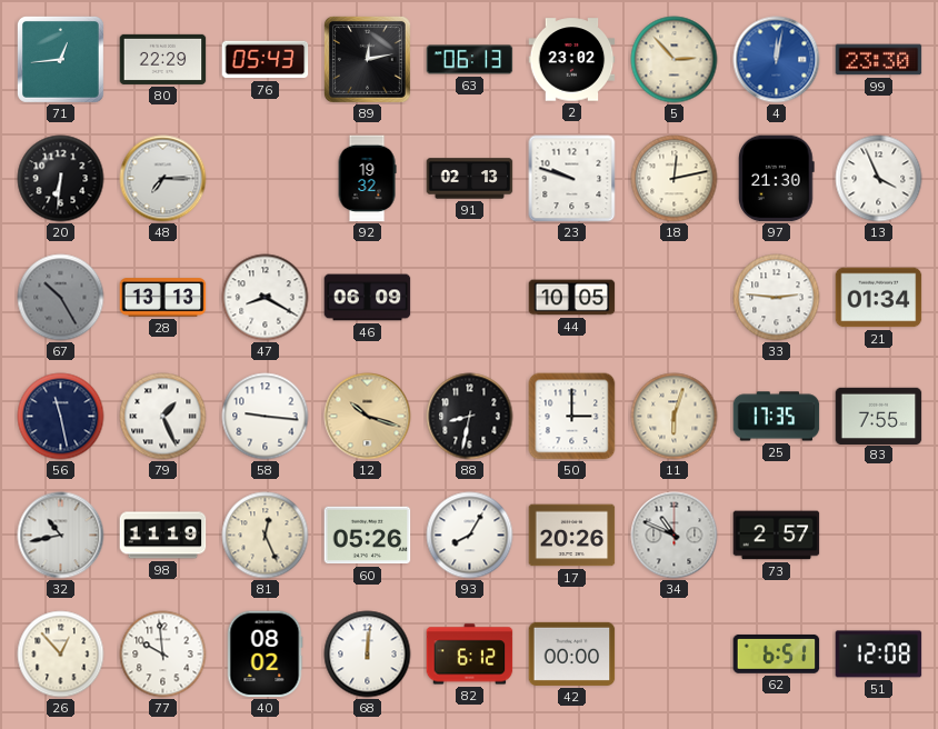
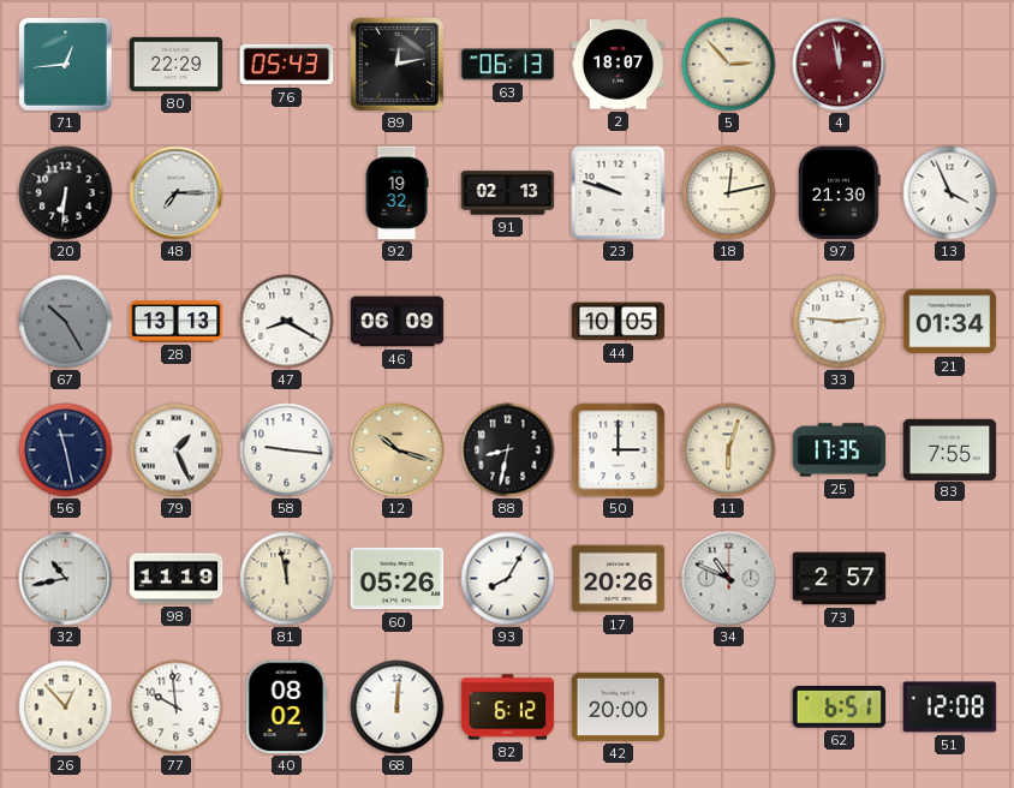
2: 23:02 -> 18:07
4: 12:02 -> 11:58
4 dial: blue -> burgundy
99: 23:30 -> none
81: 12:26 -> 11:58
42: 00:00 -> 20:00
